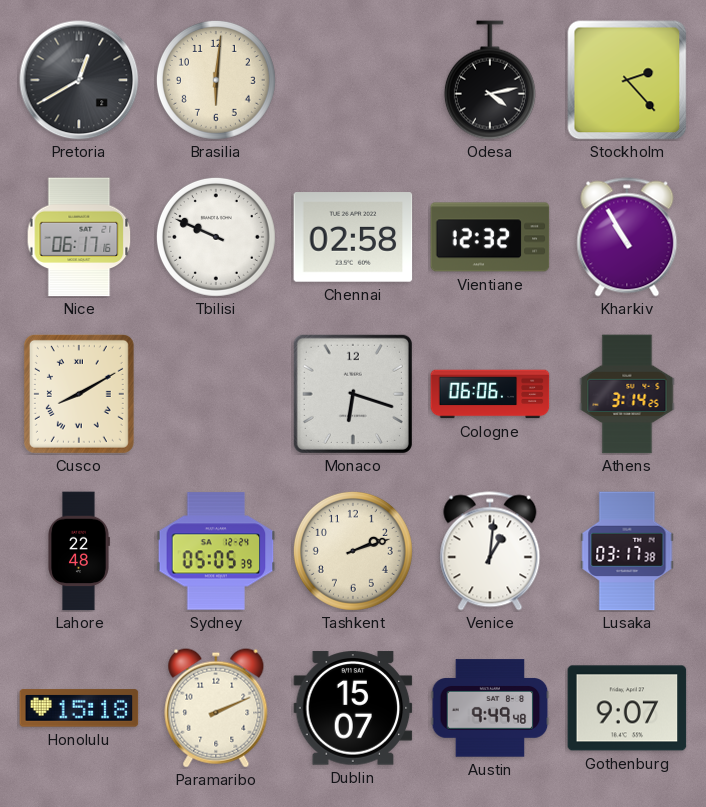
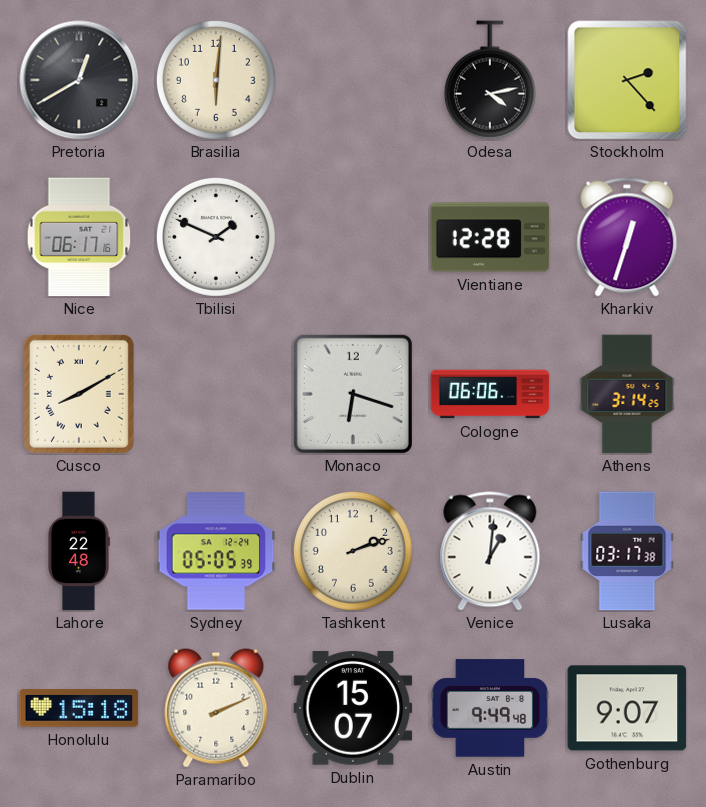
Tbilisi: 9:49 -> 1:49
Chennai: 02:58 -> none
Vientiane: 12:32 -> 12:28
Kharkiv: 10:55 -> 12:33
